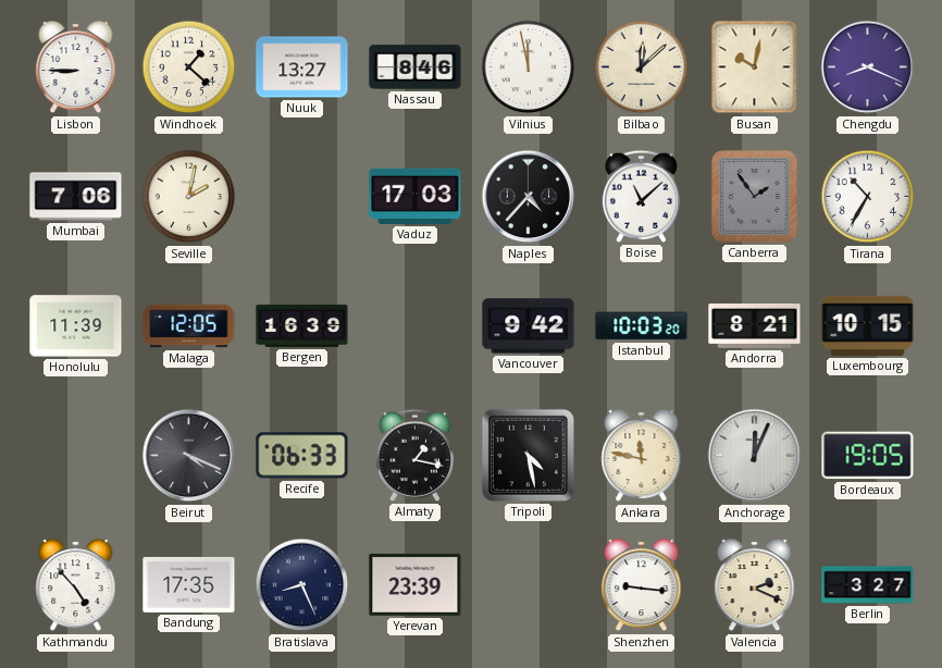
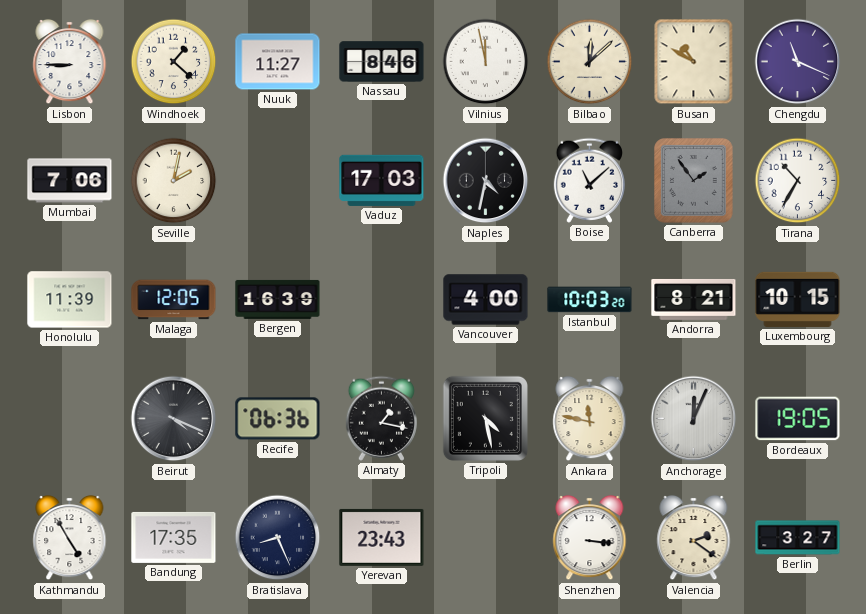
Nuuk: 13:27 -> 11:27
Busan: 10:02 -> 10:50
Chengdu: 8:19 -> 11:19
Naples: 4:37 -> 4:32
Vancouver: 9:42 -> 4:00
Recife: 06:33 -> 06:36
Kathmandu: 4:53 -> 4:55
Yerevan: 23:39 -> 23:43
Shenzhen: 9:16 -> 3:16
Valencia: 2:19 -> 2:21
